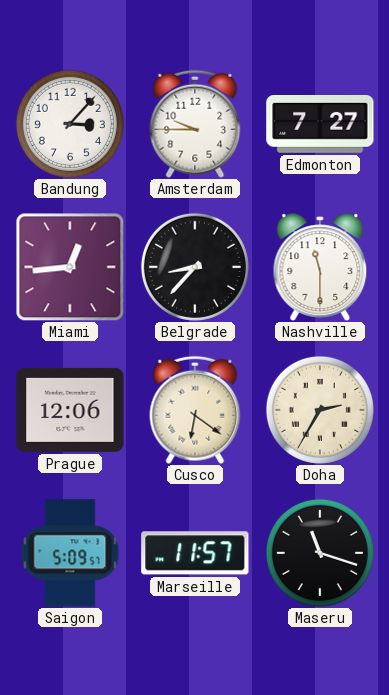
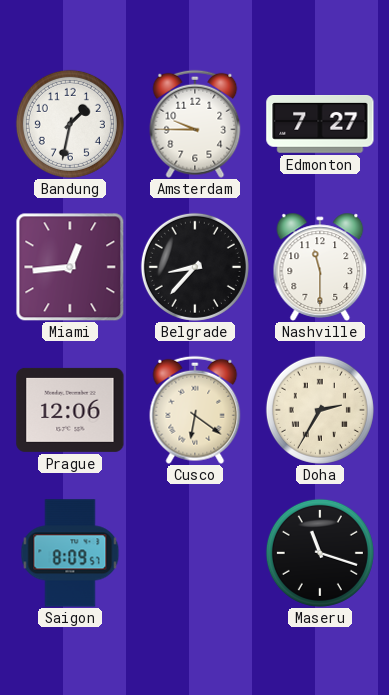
Bandung: 3:07 -> 1:32
Saigon: 5:09 -> 8:09
Marseille: 11:57 -> none
